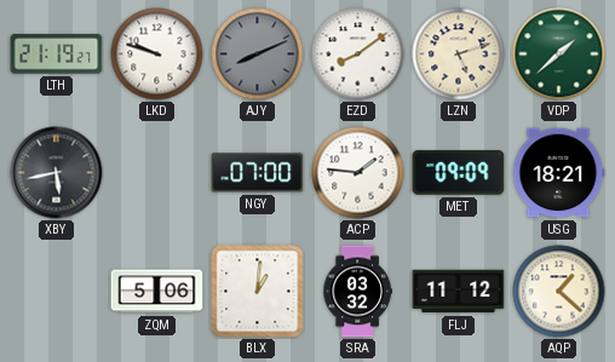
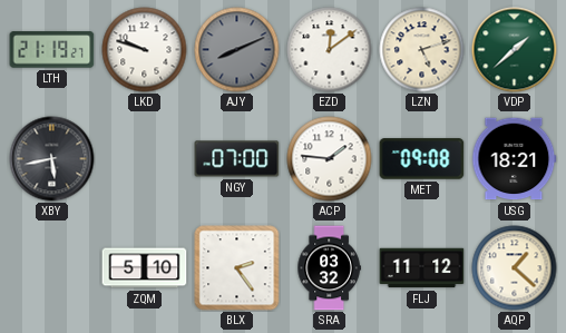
EZD: 8:09 -> 12:09
MET: 09:09 -> 09:08
ZQM: 5:06 -> 5:10
BLX: 1:01 -> 2:24
